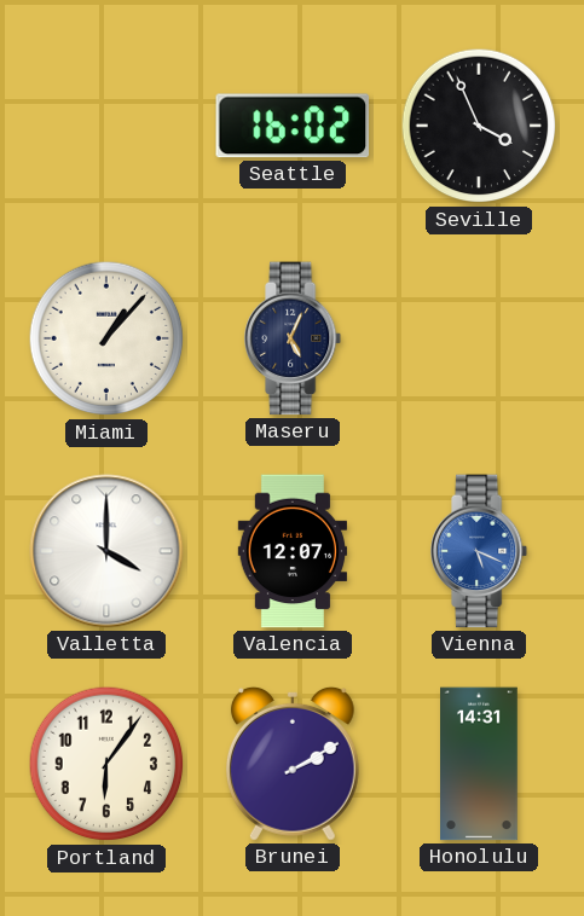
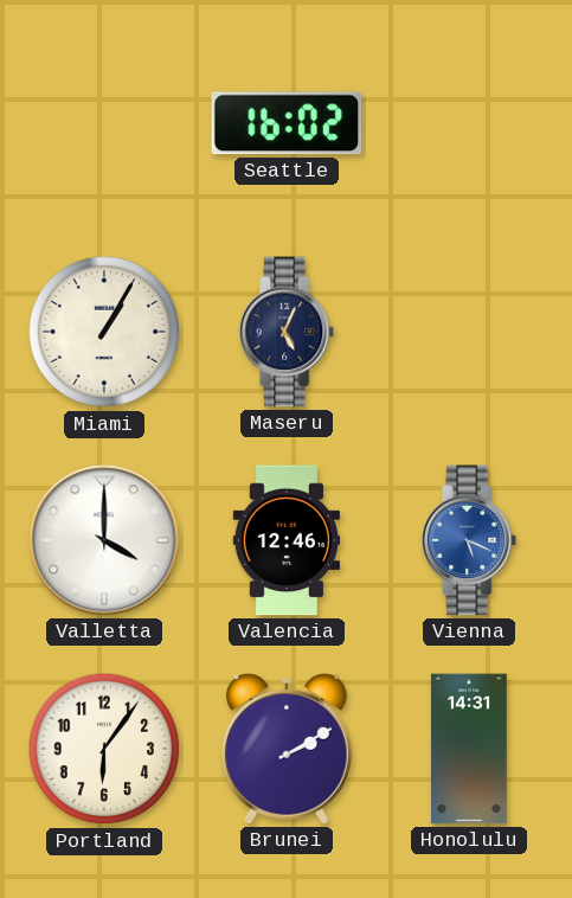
Seville: 3:56 -> none
Miami: 1:07 -> 1:05
Valencia: 12:07 -> 12:46
